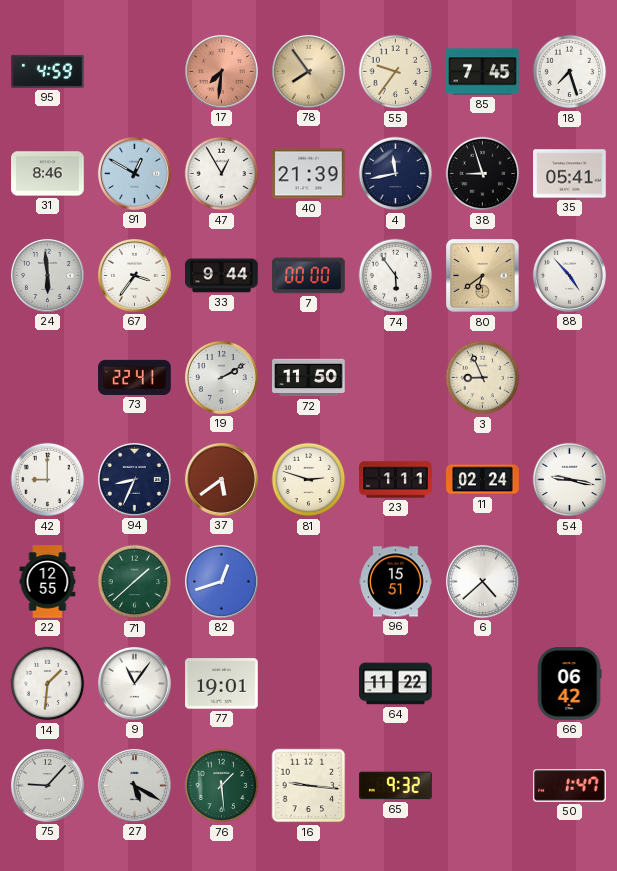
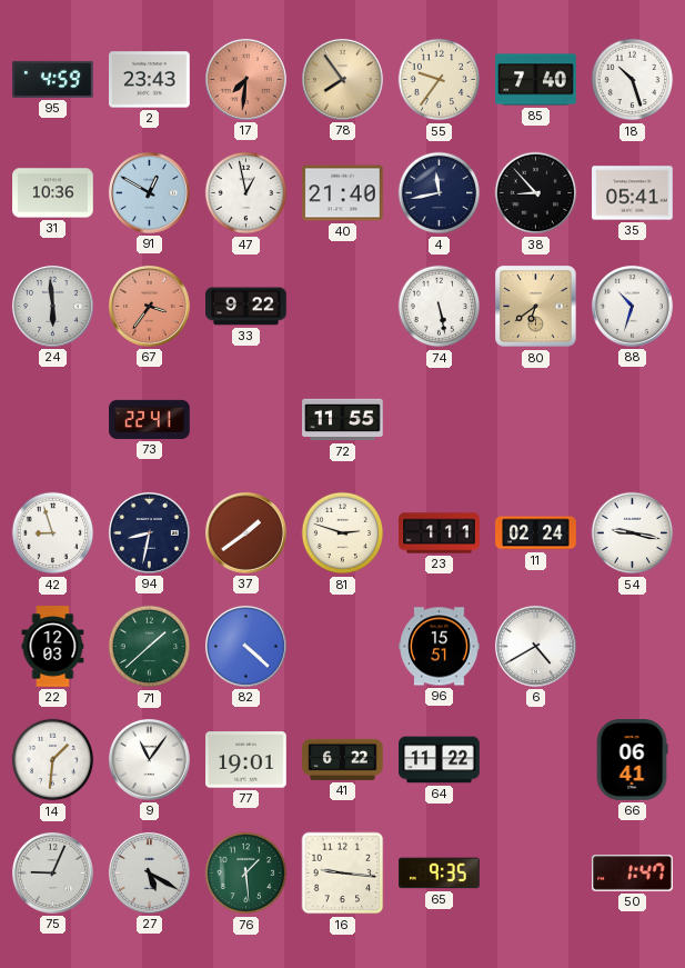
2: none -> 23:43
85: 7:45 -> 7:40
18: 7:27 -> 10:27
31: 8:46 -> 10:36
47: 12:55 -> 12:58
40: 21:39 -> 21:40
38: 8:57 -> 8:53
67 dial: white -> salmon
33: 9:44 -> 9:22
7: 00:00 -> none
74: 5:54 -> 5:28
88: 4:53 -> 10:33
19: 2:10 -> none
72: 11:50 -> 11:55
3: 8:56 -> none
42: 9:00 -> 8:57
94: 8:34 -> 8:32
37: 5:39 -> 1:39
22: 12:55 -> 12:03
82: 12:42 -> 4:22
6: 4:38 -> 4:40
41: none -> 6:22
66: 06:42 -> 06:41
75: 9:07 -> 9:04
65: 9:32 -> 9:35
